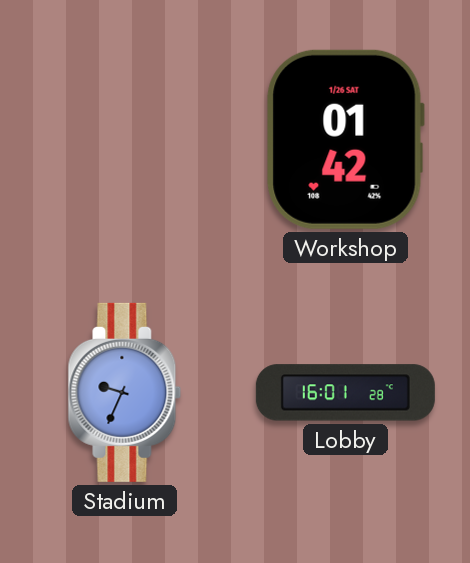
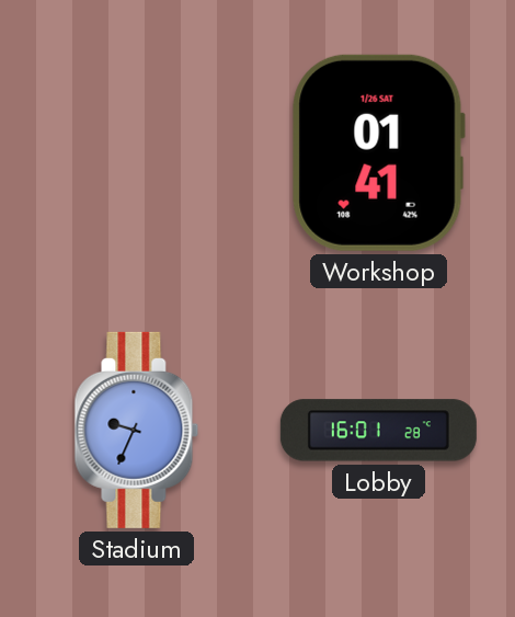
Workshop: 01:42 -> 01:41
